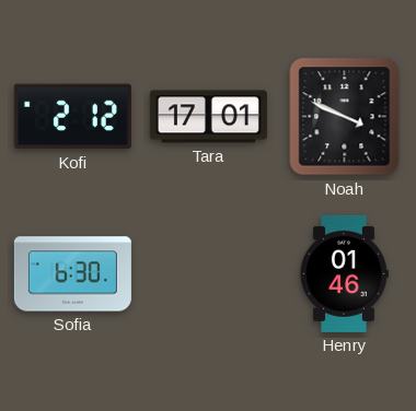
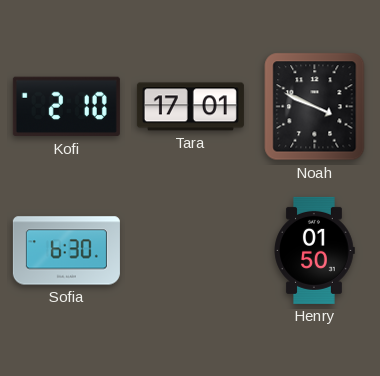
Kofi: 2:12 -> 2:10
Henry: 01:46 -> 01:50
